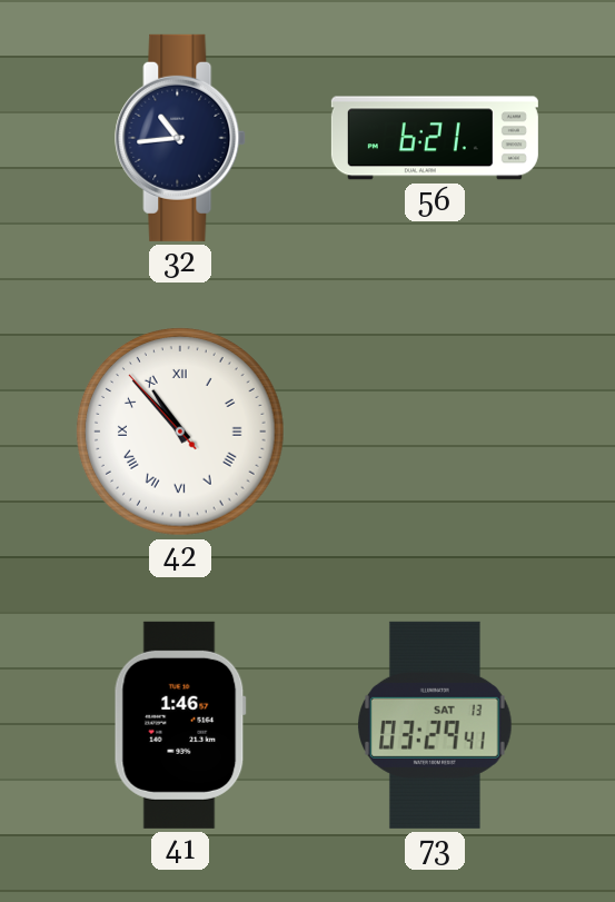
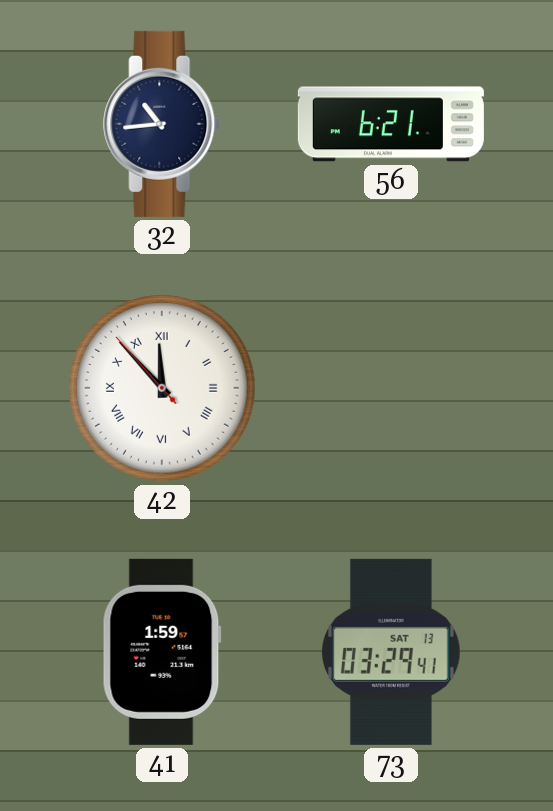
42: 10:52 -> 11:52
41: 1:46 -> 1:59
